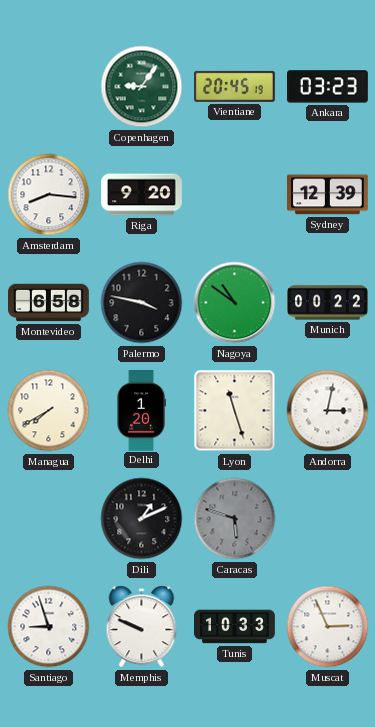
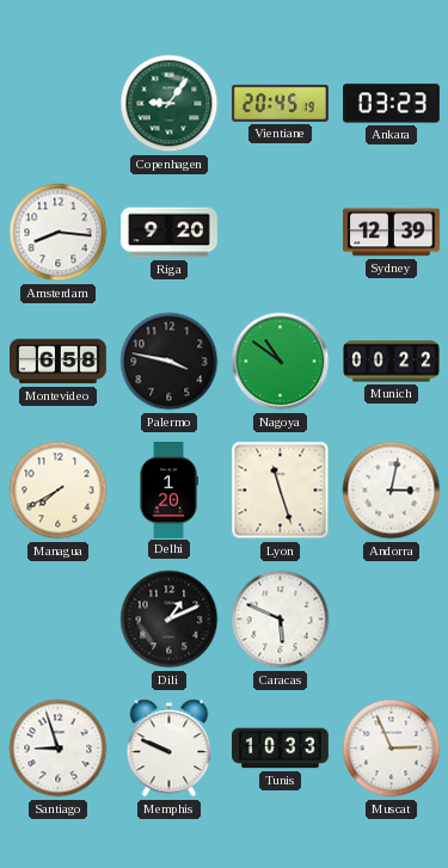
Caracas: 5:48 -> 5:49
Caracas dial: grey -> white
